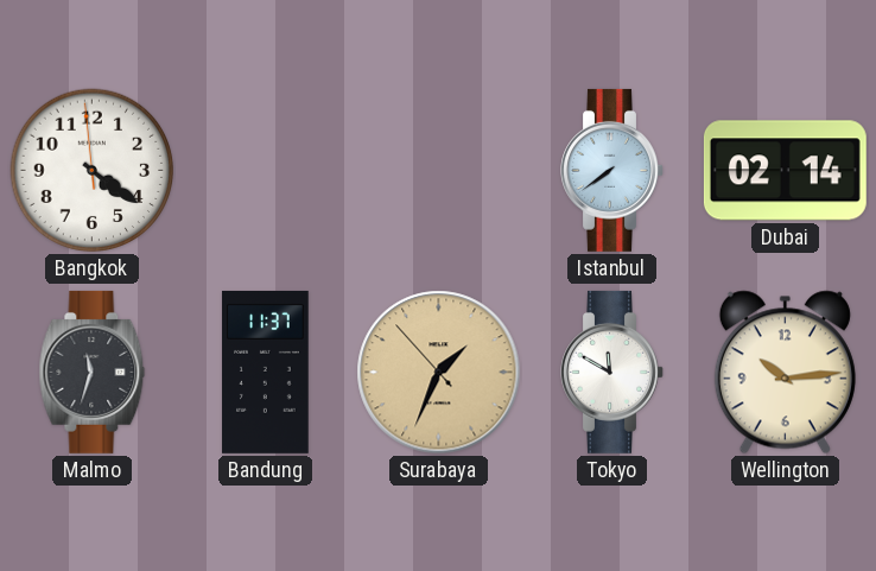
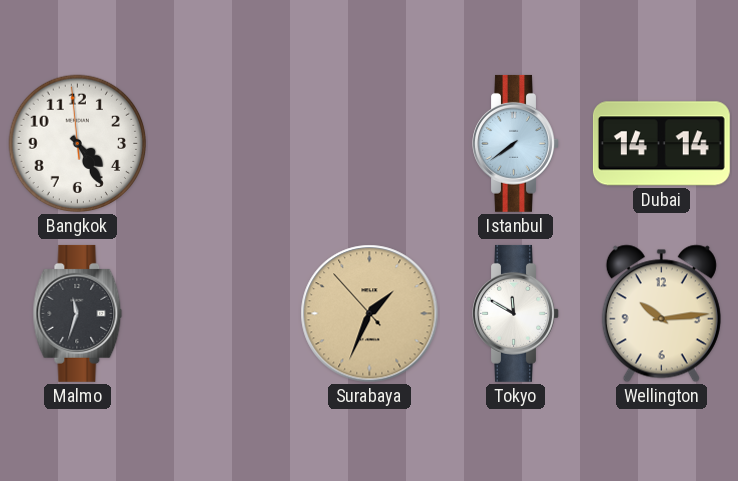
Bangkok: 4:20 -> 4:24
Dubai: 02:14 -> 14:14
Bandung: 11:37 -> none
